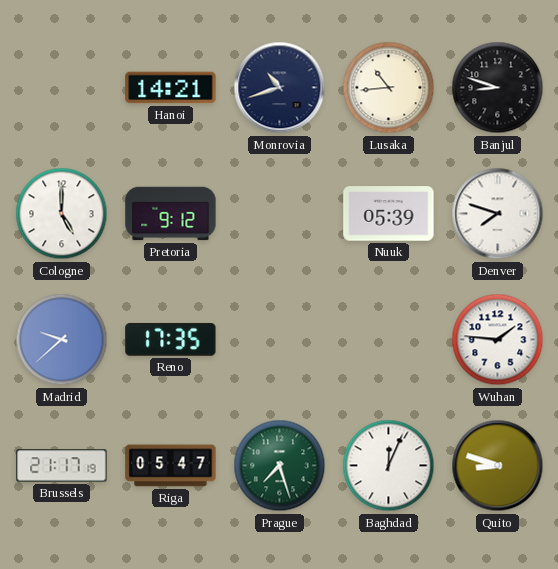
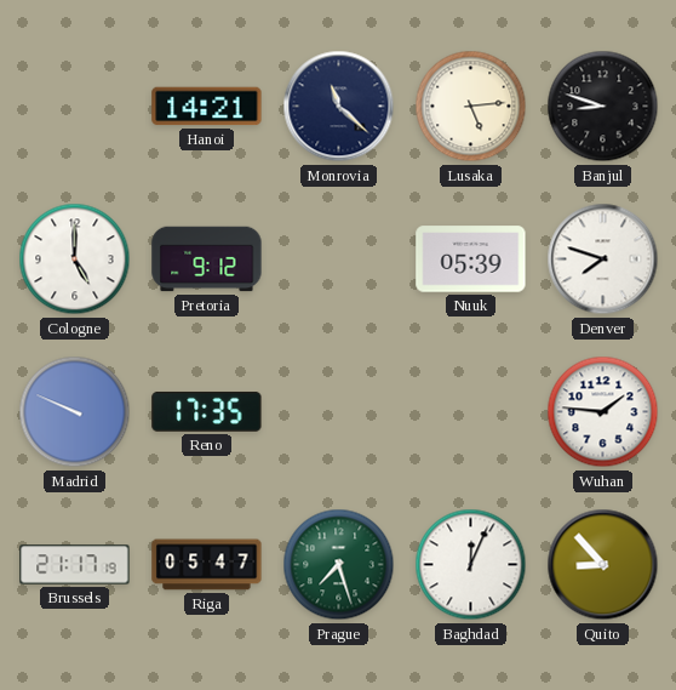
Monrovia: 10:42 -> 11:22
Lusaka: 10:44 -> 5:14
Madrid: 9:38 -> 9:49
Quito: 8:48 -> 8:53
